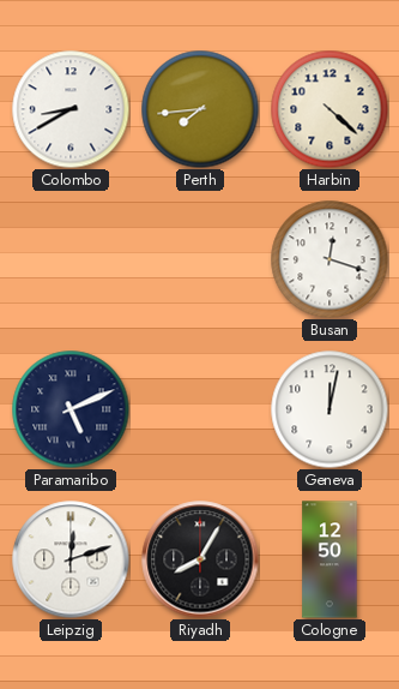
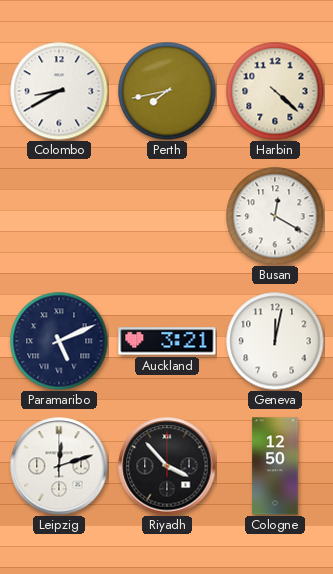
Perth: 7:44 -> 7:43
Busan: 12:18 -> 12:20
Auckland: none -> 3:21
Riyadh: 8:05 -> 3:53
